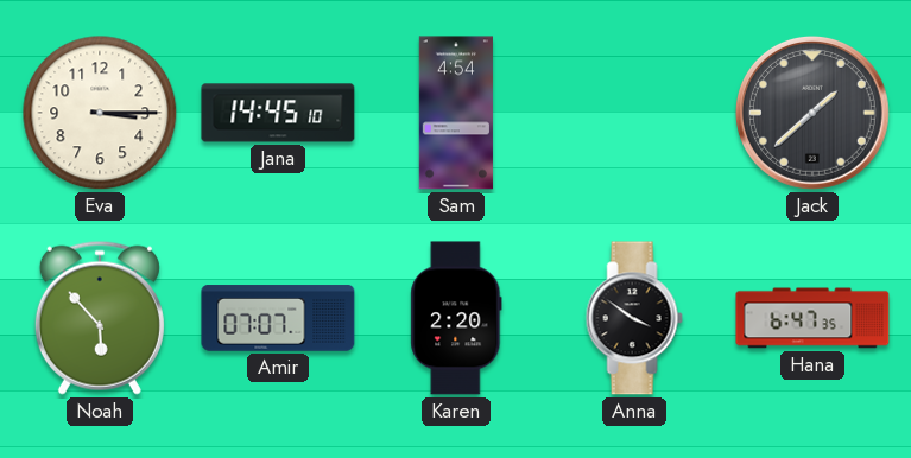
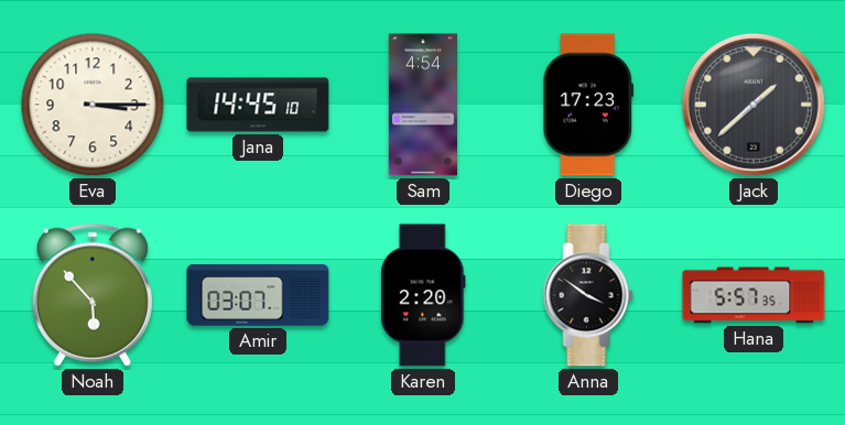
Diego: none -> 17:23
Amir: 07:07 -> 03:07
Hana: 6:47 -> 5:57
